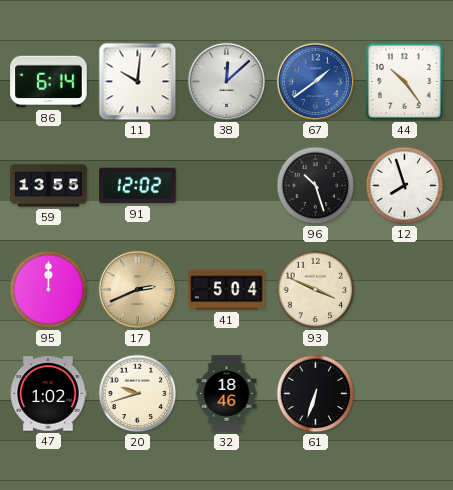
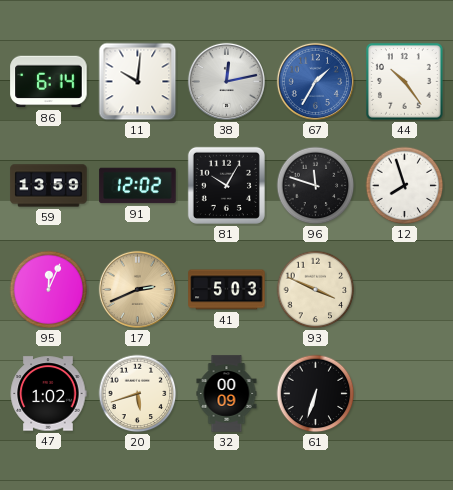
38: 12:08 -> 12:13
67: 1:39 -> 1:35
59: 13:55 -> 13:59
81: none -> 10:05
96: 10:27 -> 11:48
95: 12:00 -> 12:04
41: 5:04 -> 5:03
20: 9:42 -> 5:42
32: 18:46 -> 00:09
